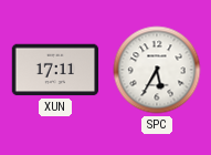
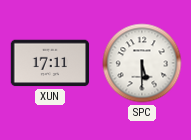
SPC: 5:35 -> 5:30
